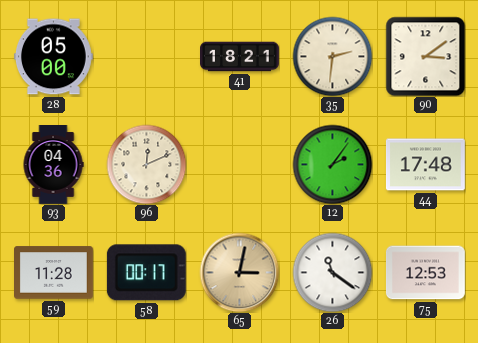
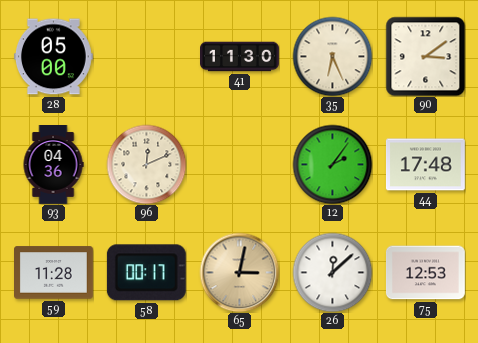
41: 18:21 -> 11:30
35: 2:31 -> 6:26
26: 11:21 -> 12:08
